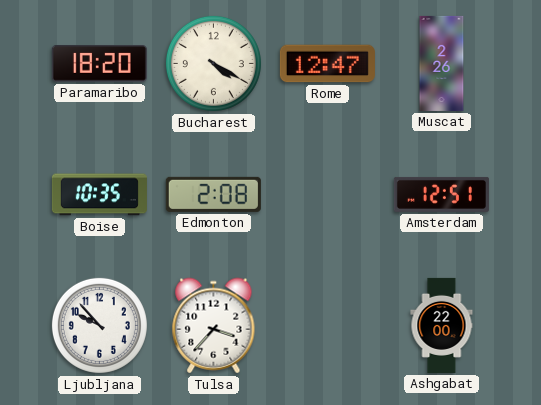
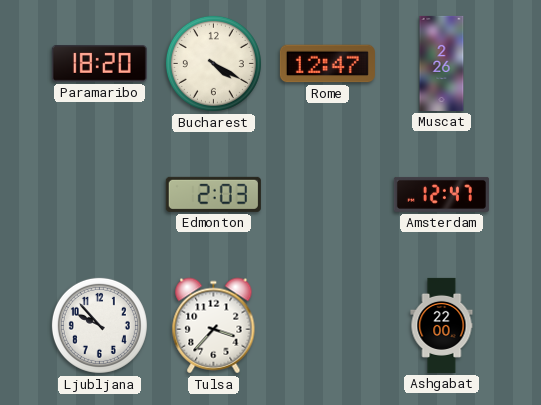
Boise: 10:35 -> none
Edmonton: 2:08 -> 2:03
Amsterdam: 12:51 -> 12:47
